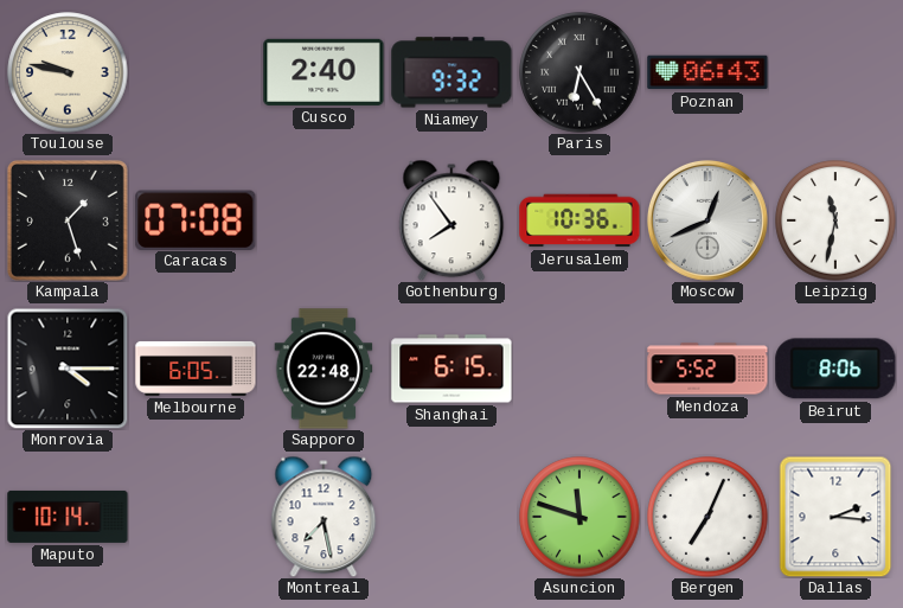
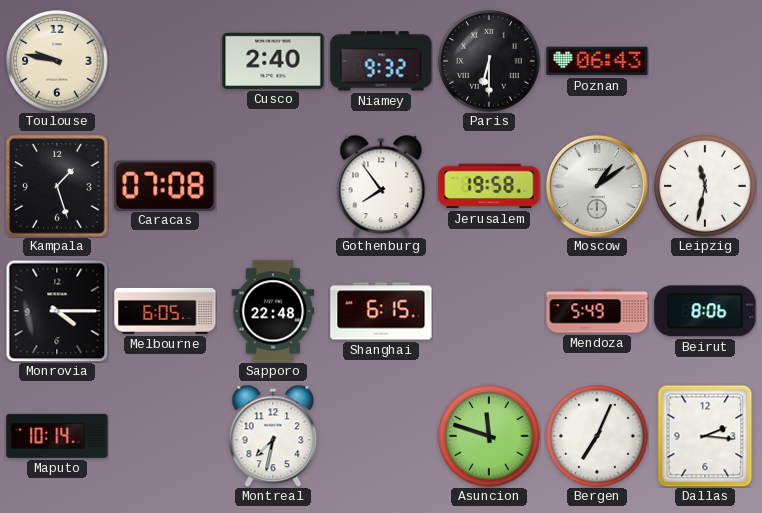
Paris: 6:25 -> 6:30
Jerusalem: 10:36 -> 19:58
Moscow: 12:41 -> 1:09
Mendoza: 5:52 -> 5:49
Montreal: 7:28 -> 7:32
